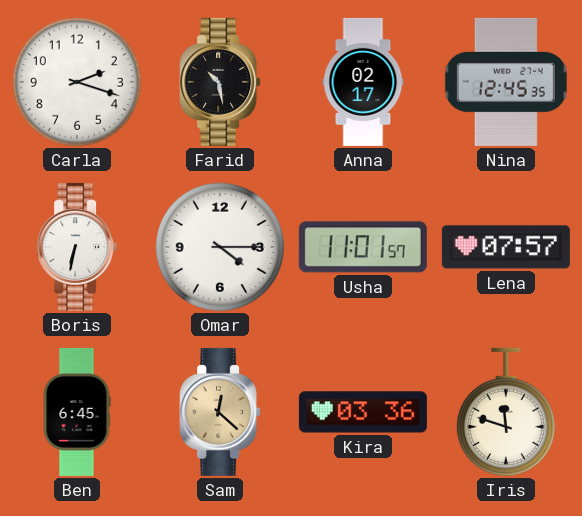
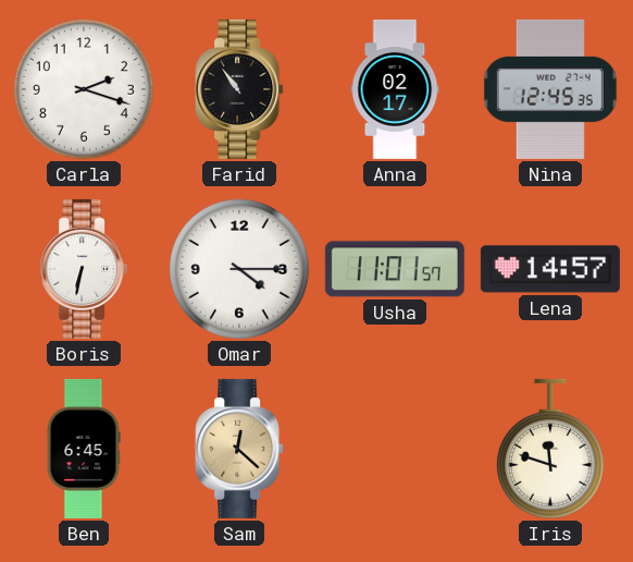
Farid: 10:28 -> 10:54
Lena: 07:57 -> 14:57
Kira: 03:36 -> none
